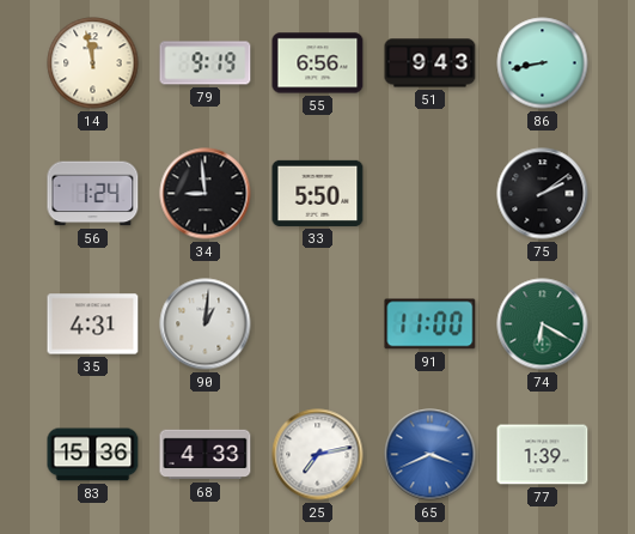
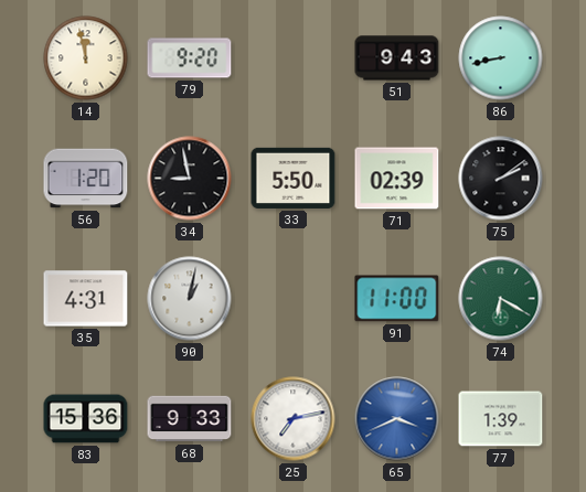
79: 9:19 -> 9:20
55: 6:56 -> none
56: 1:24 -> 1:20
34: 8:59 -> 8:58
71: none -> 02:39
90: 1:01 -> 1:02
68: 4:33 -> 9:33
